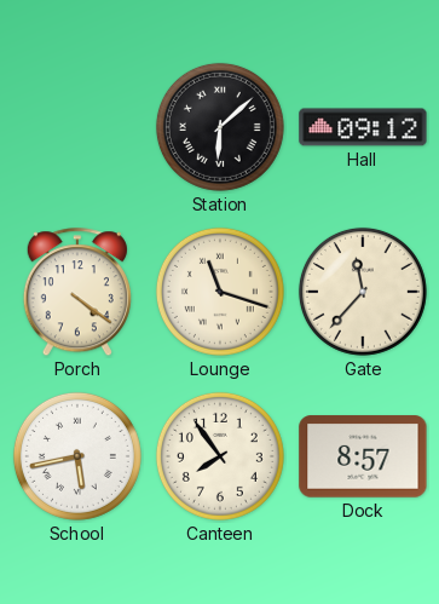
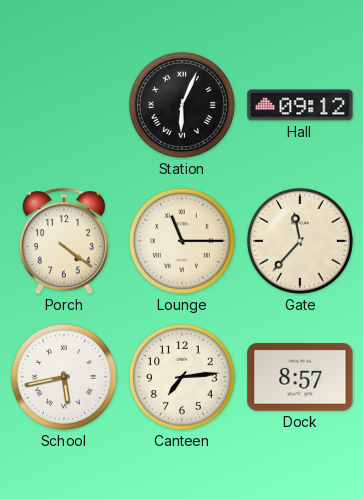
Station: 6:08 -> 6:04
Lounge: 11:18 -> 11:15
Canteen: 7:54 -> 7:14
